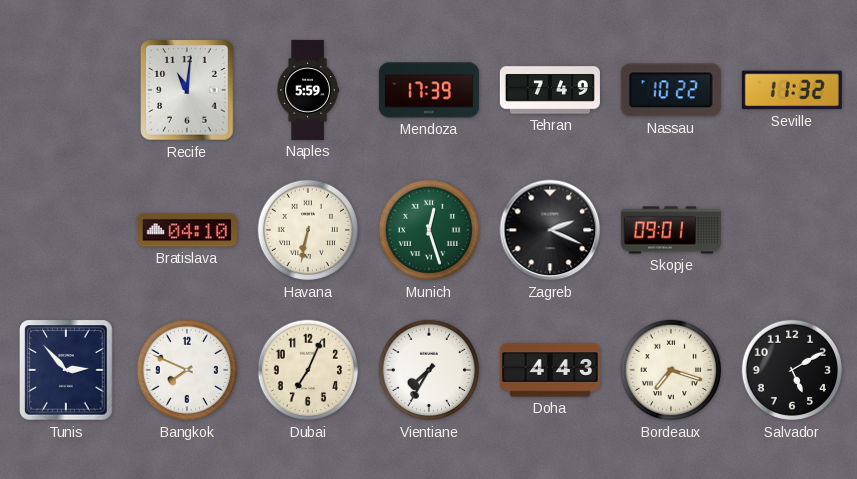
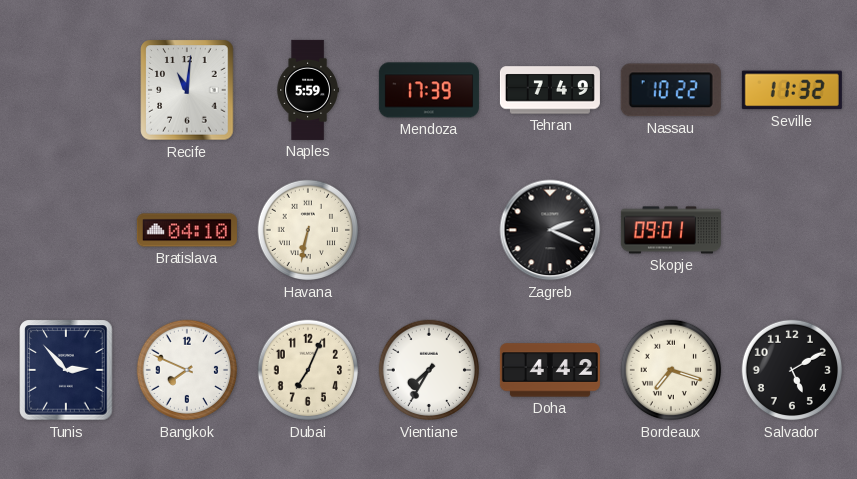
Munich: 12:27 -> none
Doha: 4:43 -> 4:42
